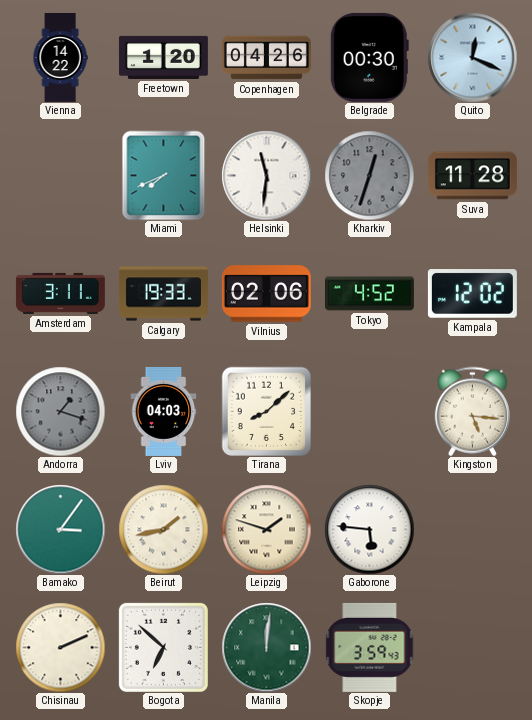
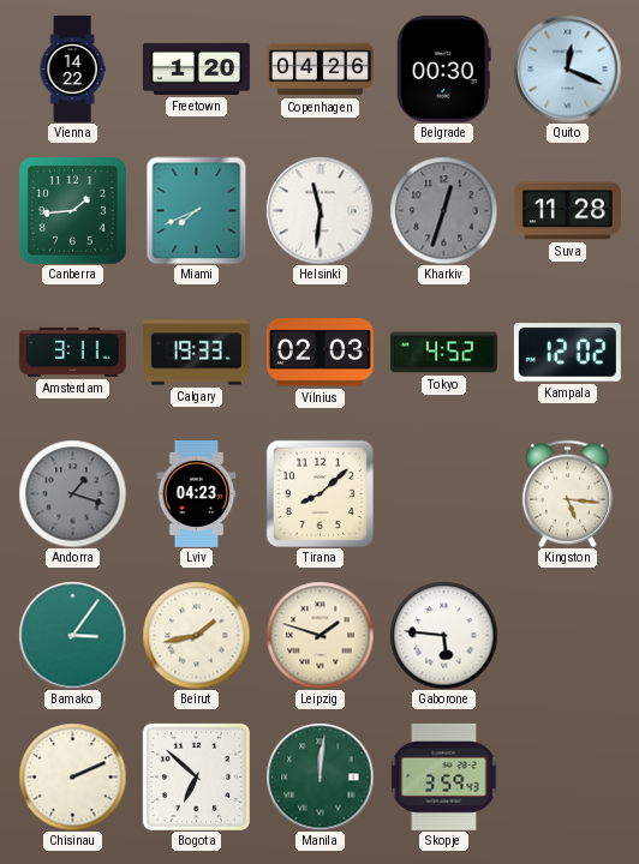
Canberra: none -> 1:44
Vilnius: 02:06 -> 02:03
Lviv: 04:03 -> 04:23
